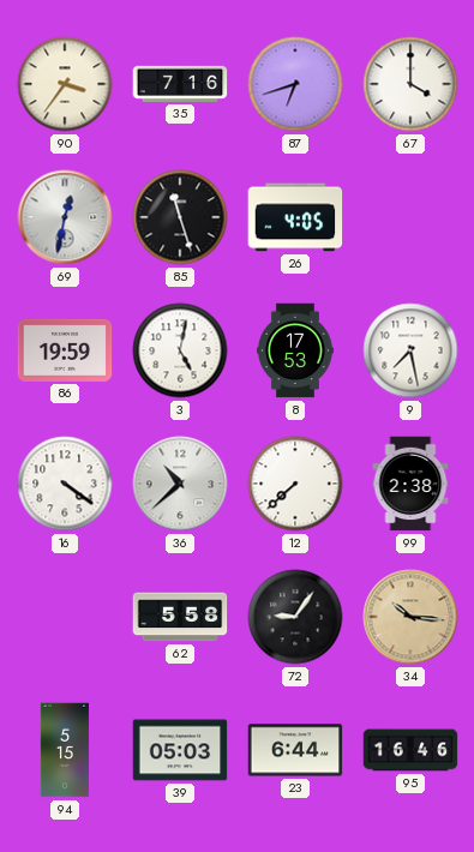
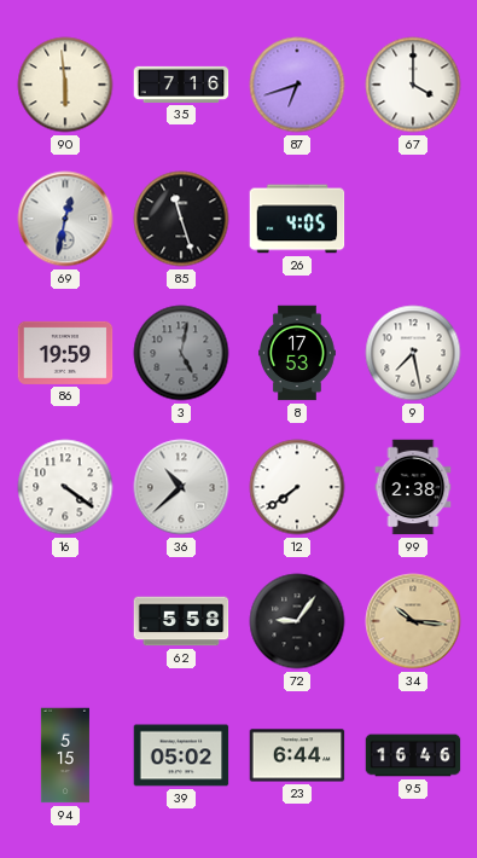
90: 3:36 -> 5:59
3 dial: white -> grey
12: 7:38 -> 7:39
39: 05:03 -> 05:02
